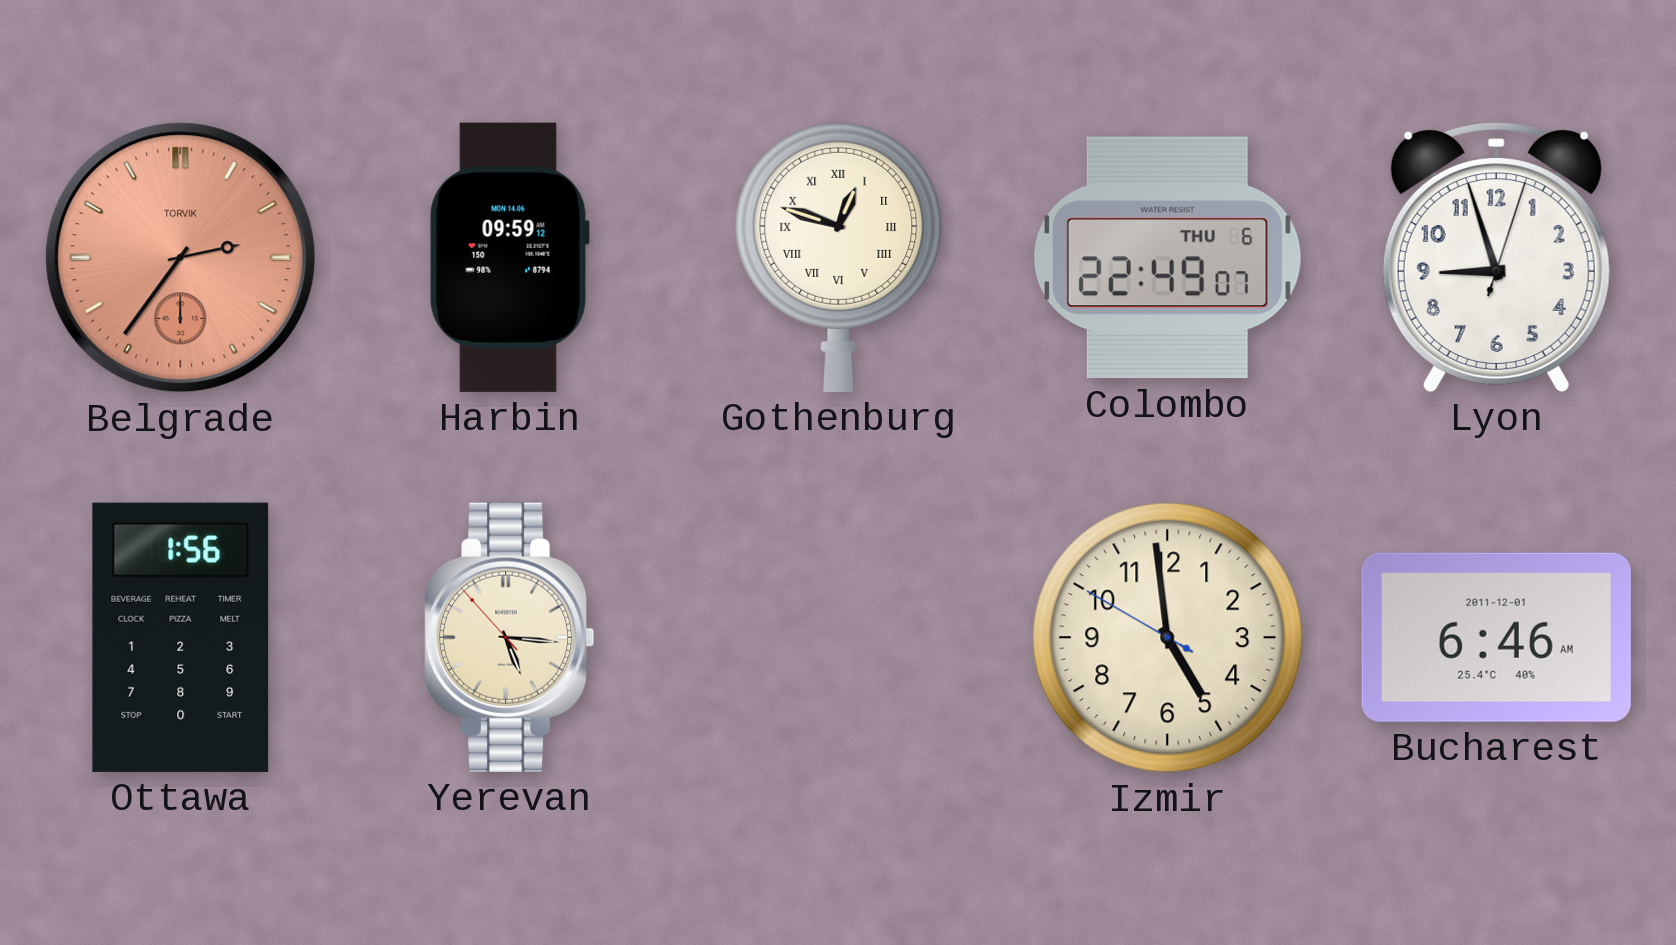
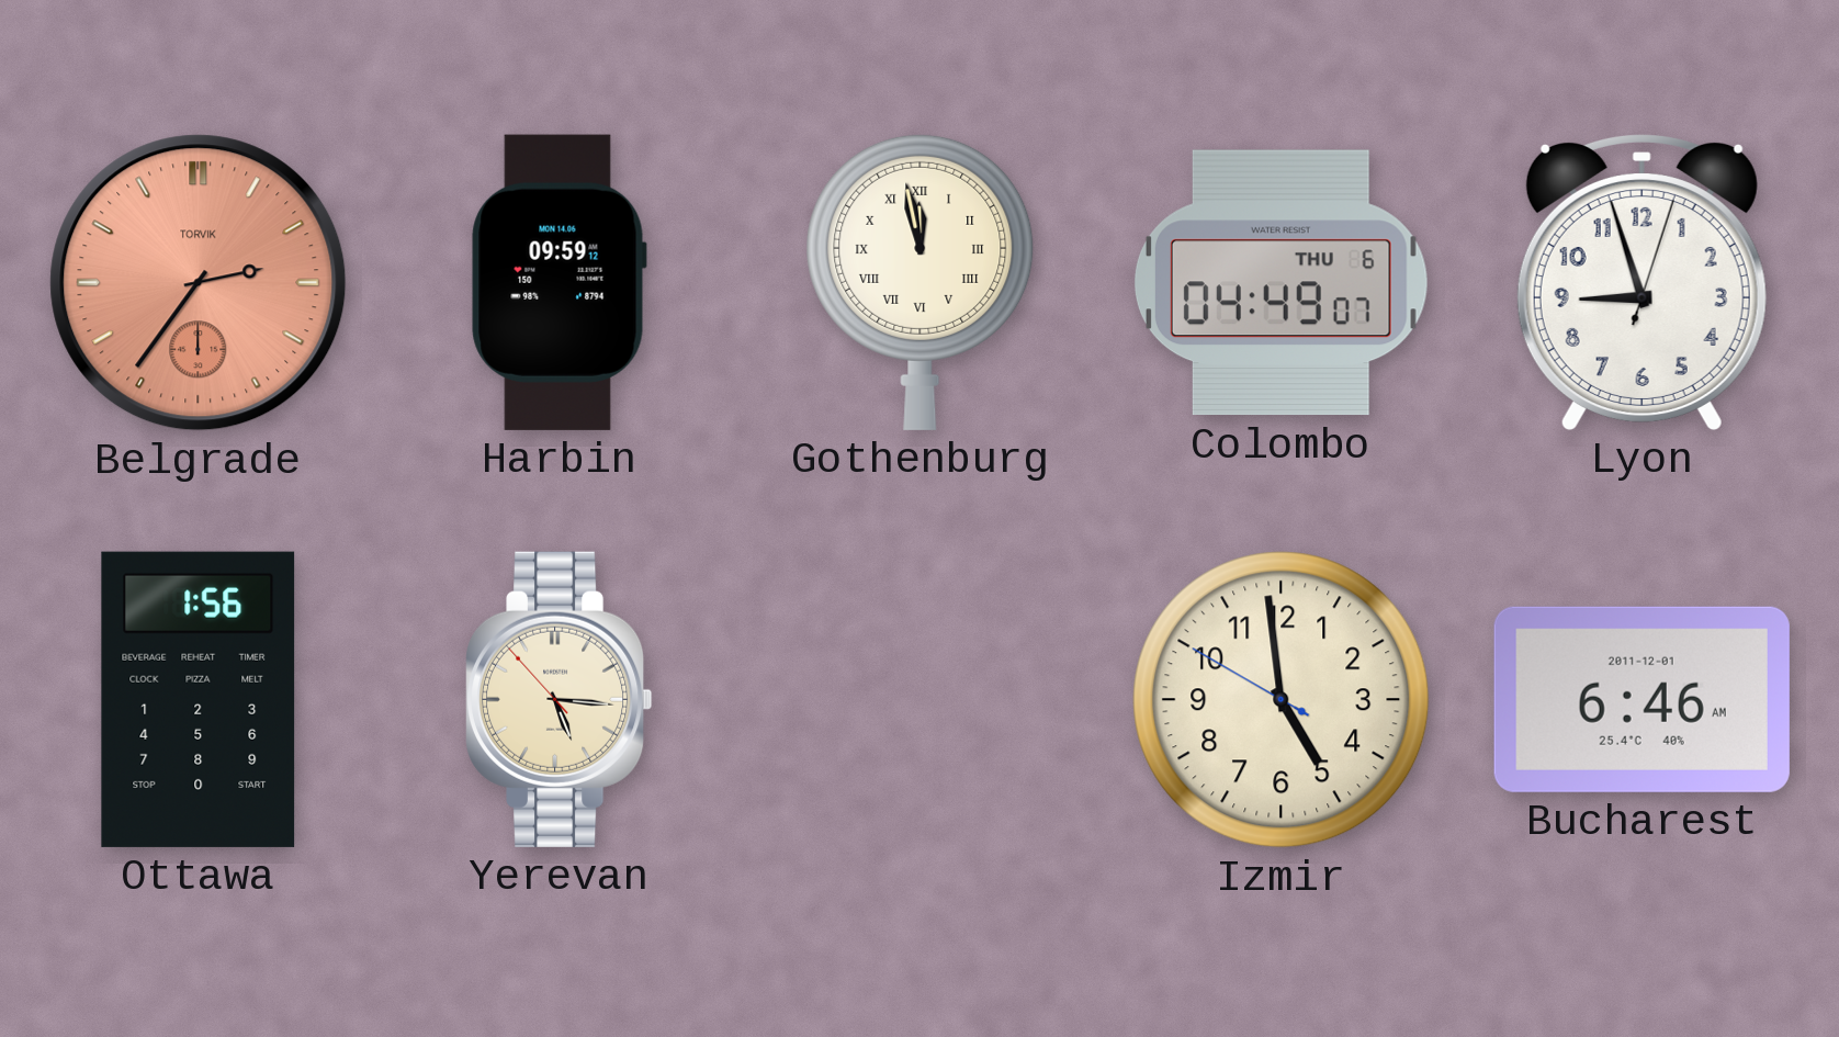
Gothenburg: 12:48 -> 11:58
Colombo: 22:49 -> 04:49
